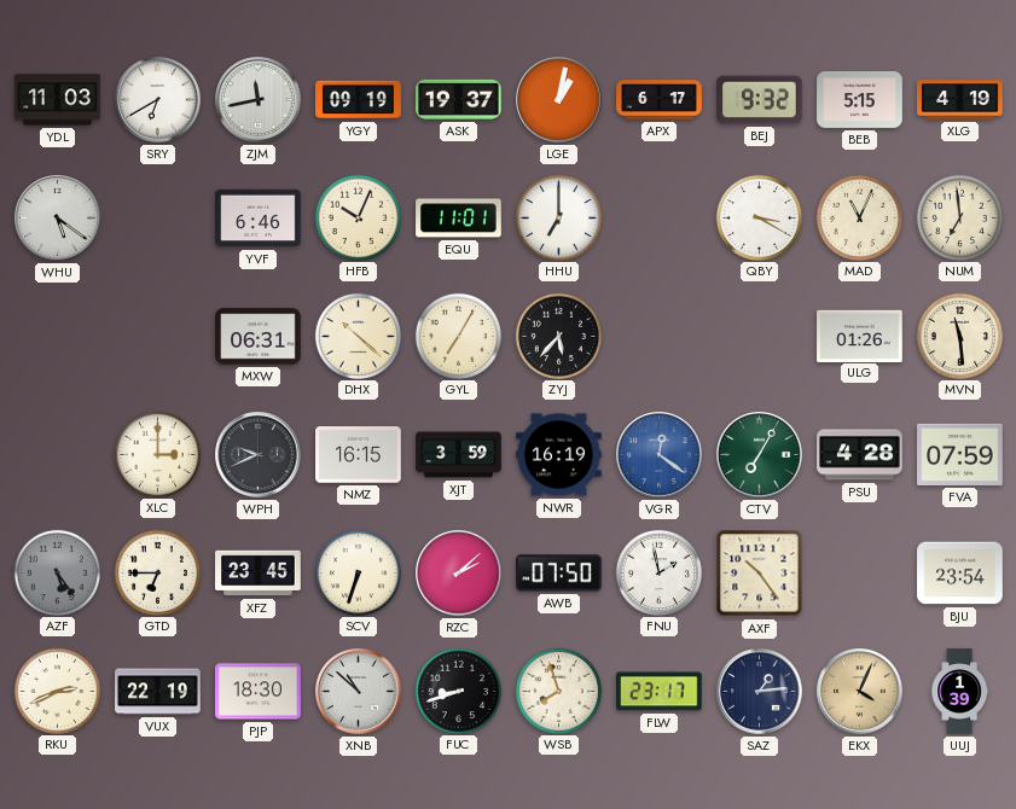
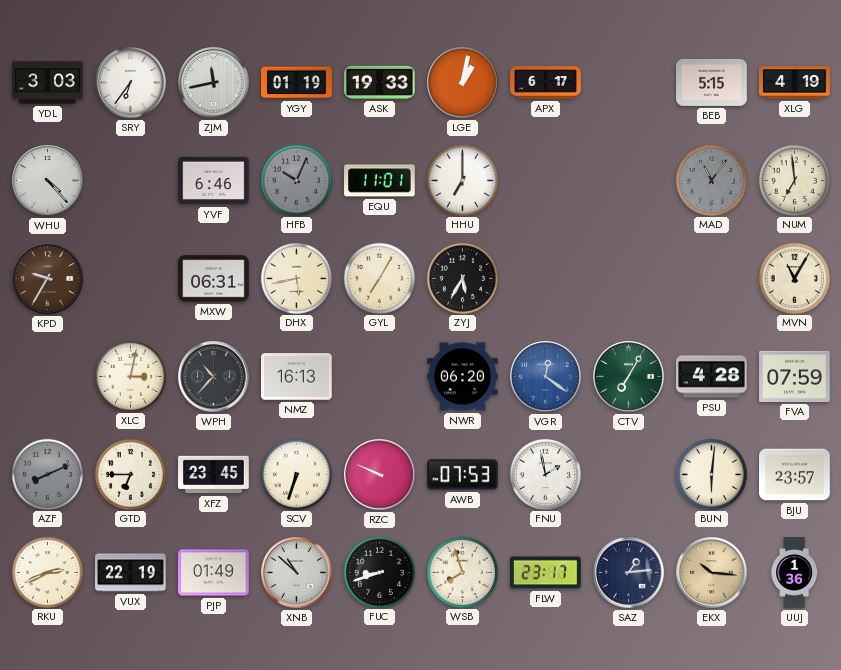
YDL: 11:03 -> 3:03
SRY: 6:40 -> 6:36
YGY: 09:19 -> 01:19
ASK: 19:37 -> 19:33
BEJ: 9:32 -> none
WHU: 5:21 -> 4:23
HFB dial: cream -> grey
QBY: 3:20 -> none
MAD: 11:04 -> 11:06
MAD dial: cream -> grey
KPD: none -> 9:35
DHX: 10:22 -> 5:43
ZYJ: 5:37 -> 5:35
ULG: 01:26 -> none
MVN: 11:29 -> 11:05
XLC: 3:00 -> 3:02
WPH: 9:41 -> 10:37
NMZ: 16:15 -> 16:13
XJT: 3:59 -> none
NWR: 16:19 -> 06:20
AZF: 5:24 -> 8:11
RZC: 2:08 -> 9:49
AWB: 07:50 -> 07:53
AXF: 10:24 -> none
BUN: none -> 6:01
BJU: 23:54 -> 23:57
PJP: 18:30 -> 01:49
EKX: 4:04 -> 10:16
UUJ: 1:39 -> 1:36
